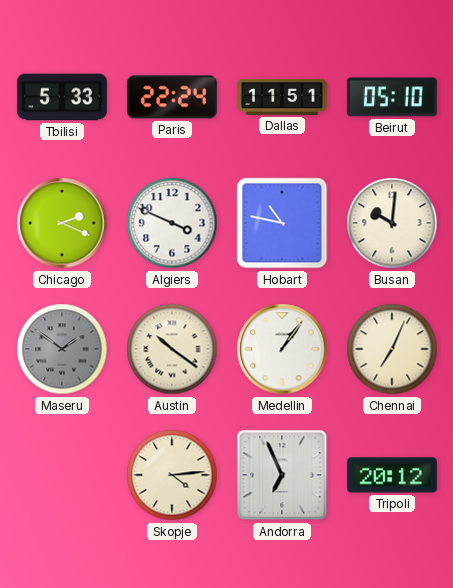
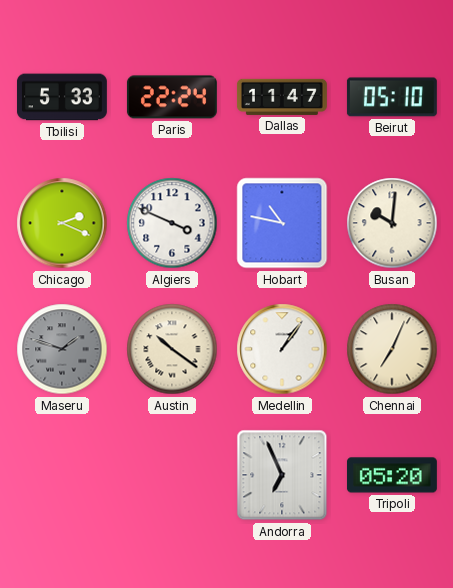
Dallas: 11:51 -> 11:47
Maseru: 1:51 -> 1:48
Skopje: 4:14 -> none
Tripoli: 20:12 -> 05:20
